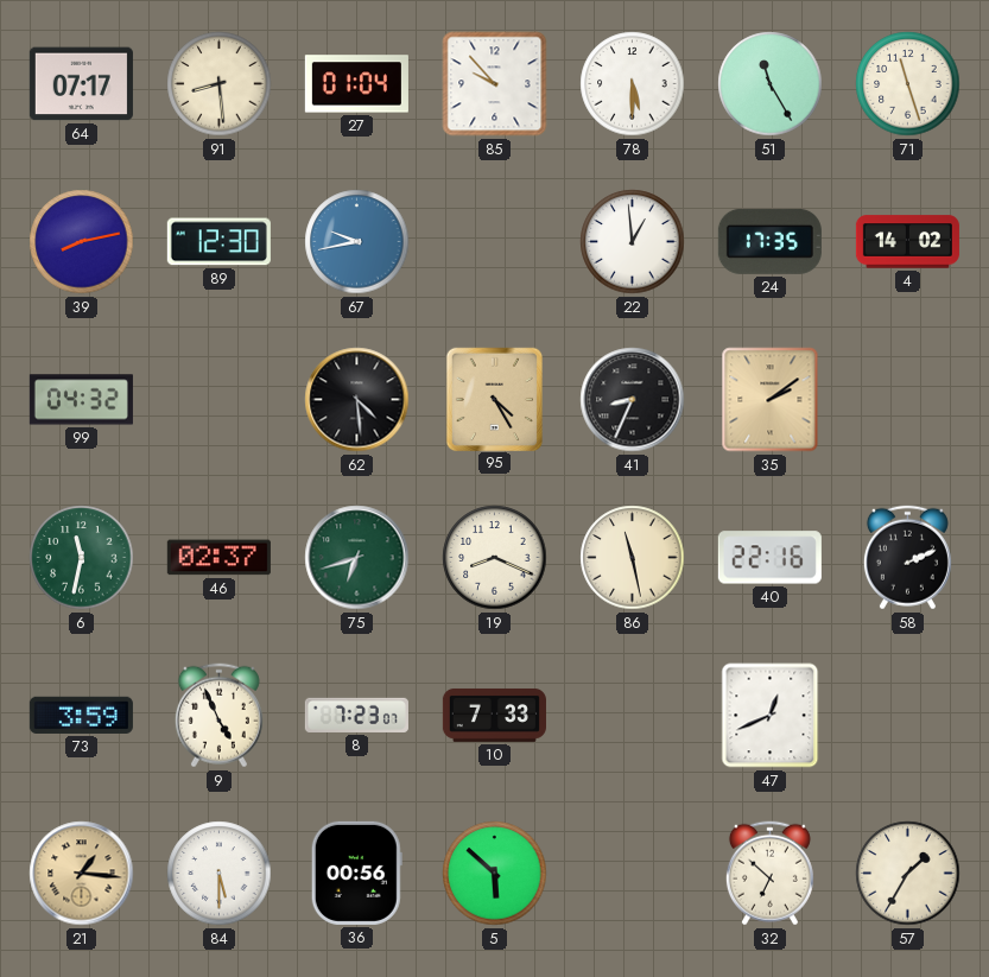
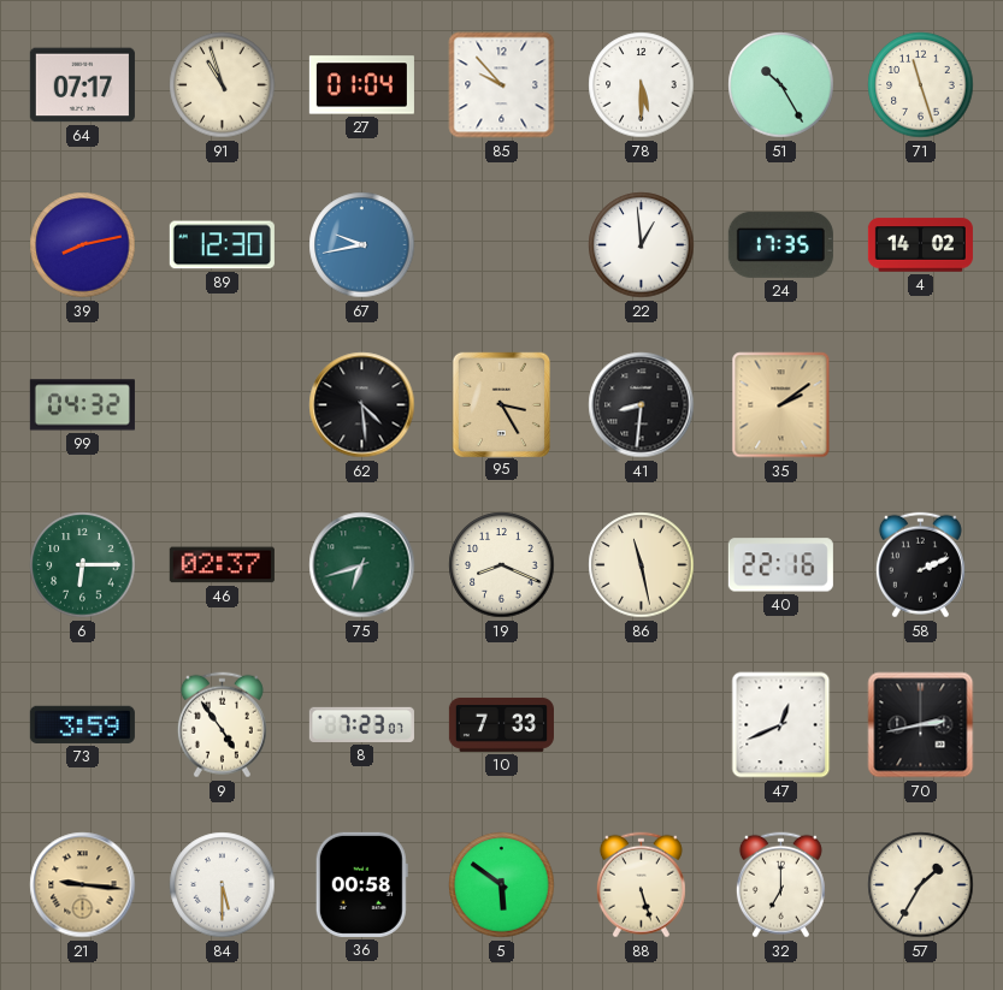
91: 8:29 -> 10:57
51: 11:25 -> 10:25
95: 4:25 -> 3:25
41: 8:34 -> 8:31
6: 11:32 -> 6:15
9: 4:56 -> 4:54
70: none -> 2:43
21: 1:16 -> 9:16
36: 00:56 -> 00:58
5: 5:52 -> 5:51
88: none -> 5:27
32: 6:52 -> 7:00
